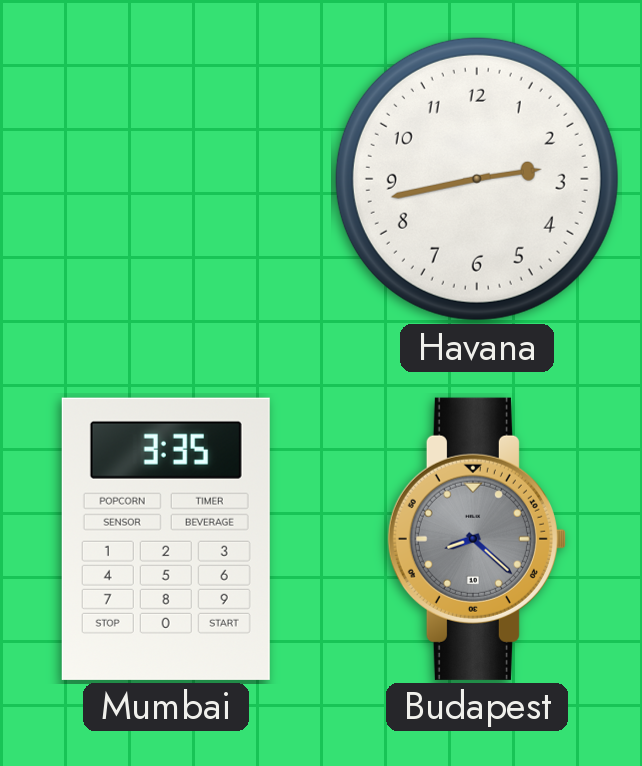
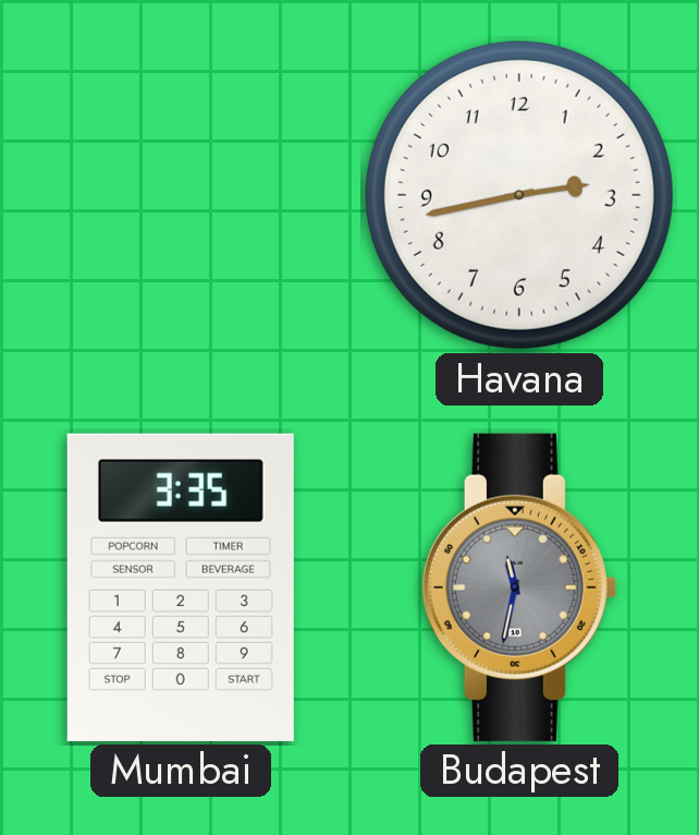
Budapest: 8:22 -> 11:32
